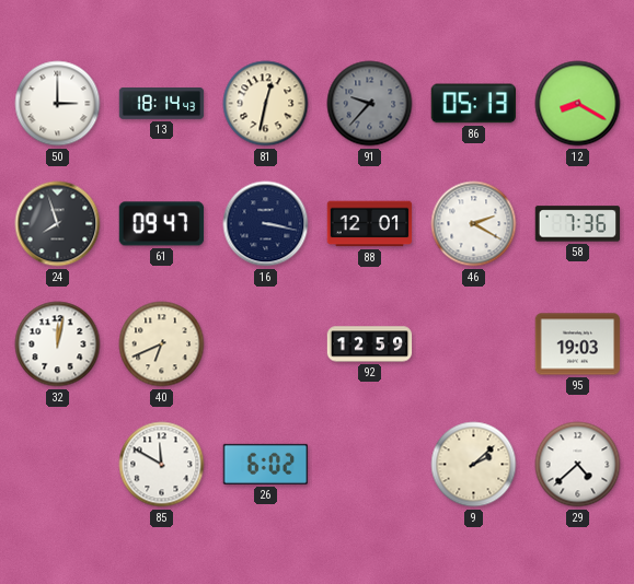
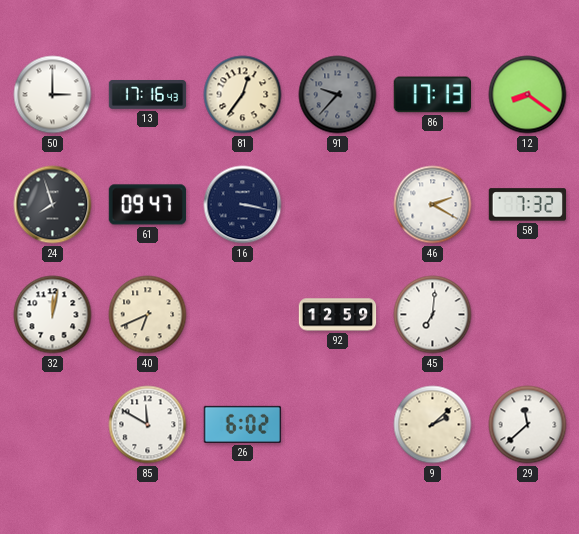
13: 18:14 -> 17:16
81: 12:32 -> 12:36
86: 05:13 -> 17:13
12: 8:20 -> 8:21
88: 12:01 -> none
58: 7:36 -> 7:32
45: none -> 7:01
95: 19:03 -> none
29: 4:38 -> 11:38
